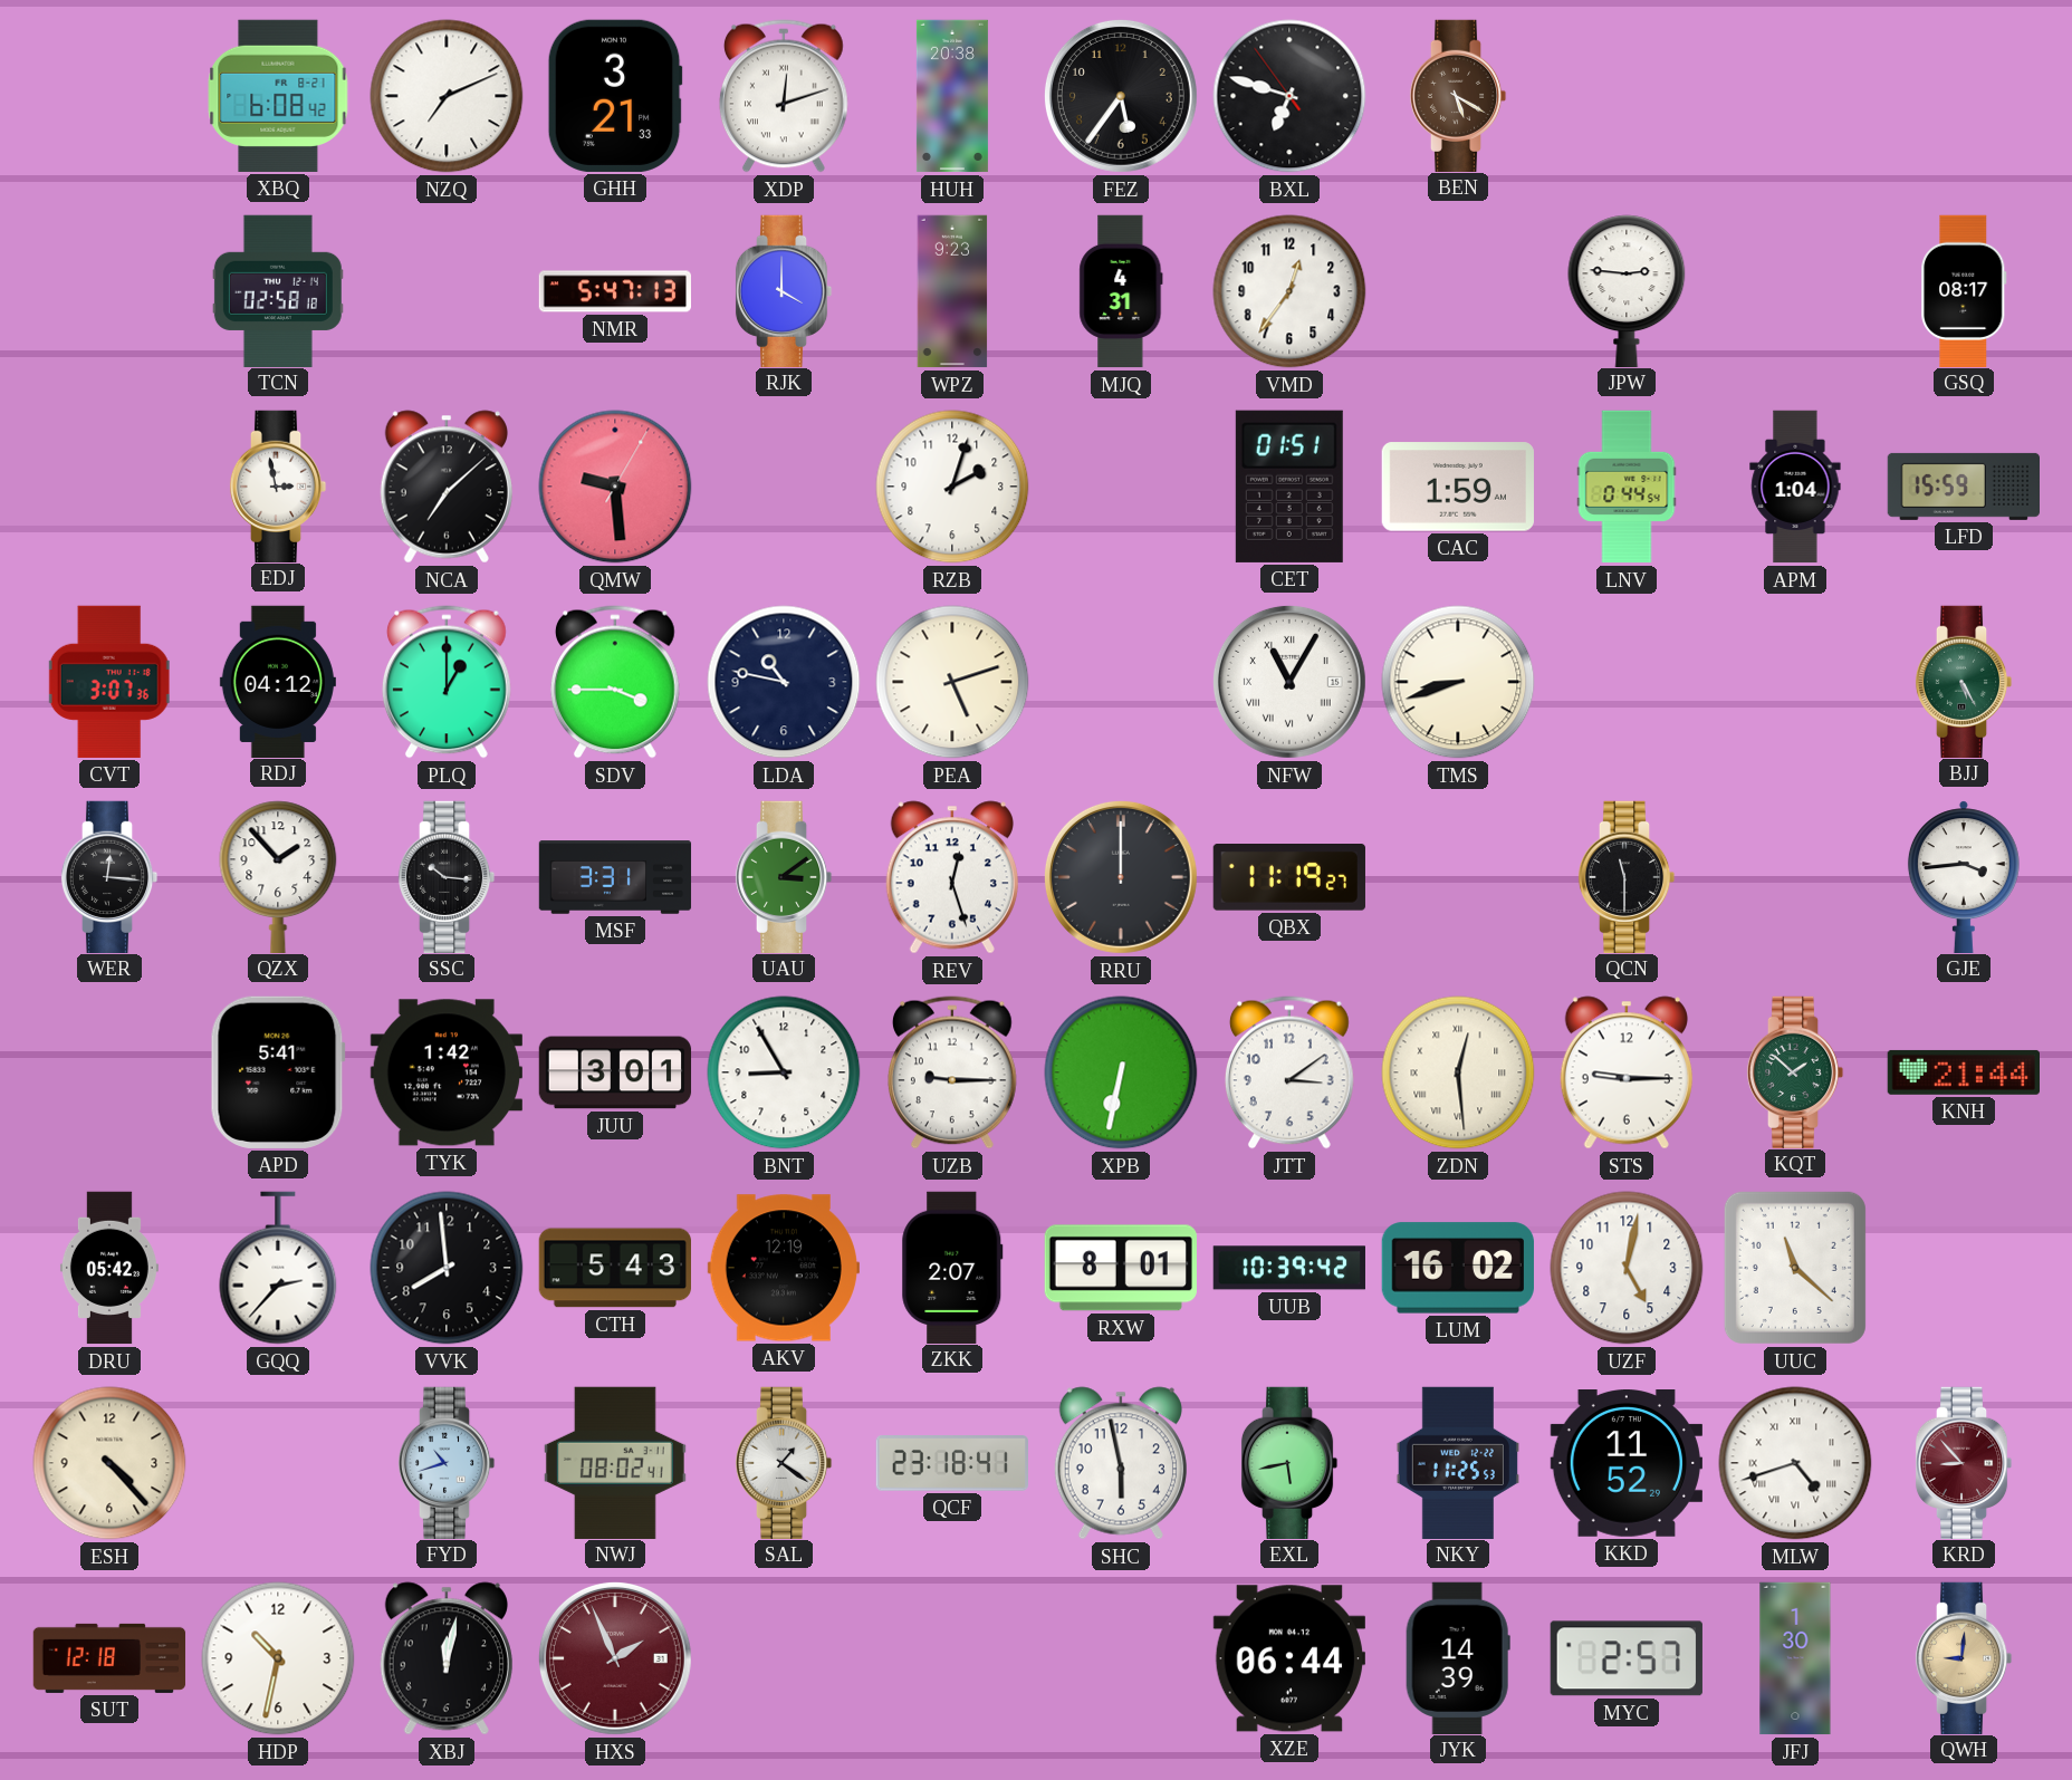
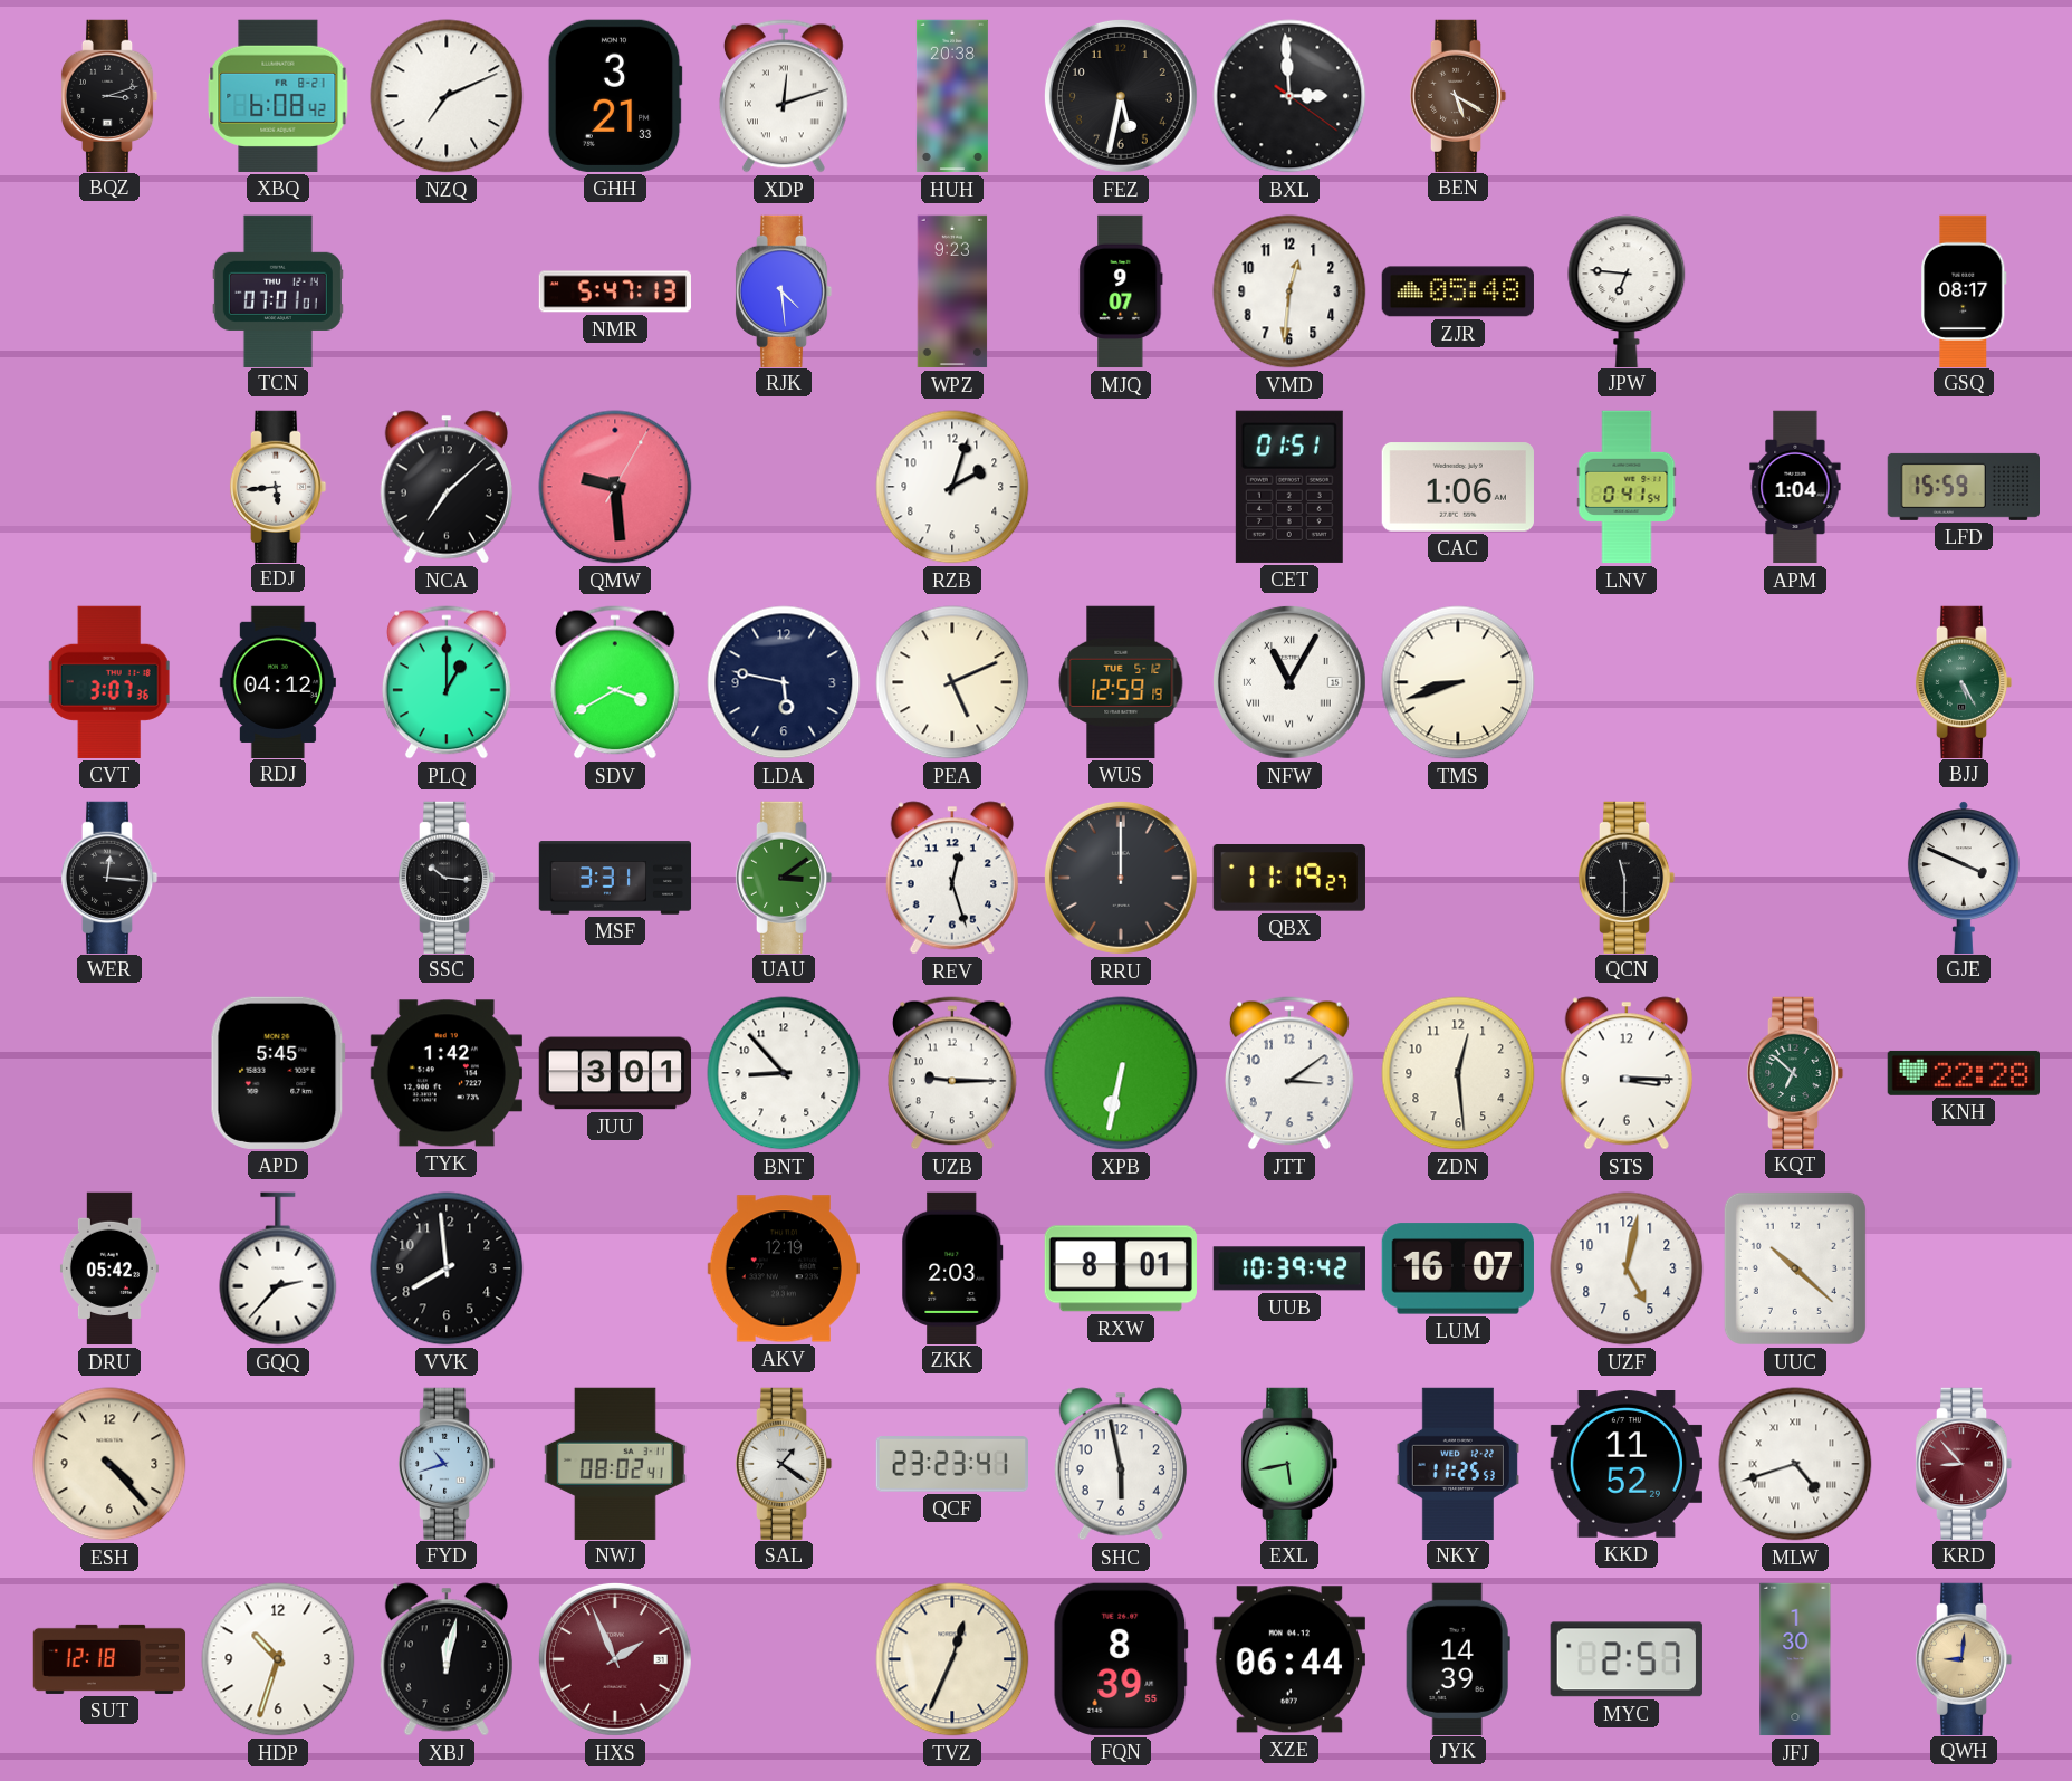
BQZ: none -> 3:12
FEZ: 5:36 -> 5:32
BXL: 6:47 -> 2:59
TCN: 02:58 -> 07:01
RJK: 4:00 -> 4:29
MJQ: 4:31 -> 9:07
VMD: 12:36 -> 12:31
ZJR: none -> 05:48
JPW: 2:46 -> 6:46
EDJ: 2:58 -> 5:44
CAC: 1:59 -> 1:06
LNV: 0:44 -> 0:41
SDV: 3:45 -> 3:40
LDA: 10:47 -> 5:47
PEA: 5:12 -> 5:11
WUS: none -> 12:59
QZX: 1:53 -> none
GJE: 3:44 -> 3:49
APD: 5:41 -> 5:45
BNT: 8:55 -> 8:53
ZDN numerals: Roman -> Arabic
STS: 9:15 -> 3:15
KQT: 1:52 -> 6:52
KNH: 21:44 -> 22:28
CTH: 5:43 -> none
ZKK: 2:07 -> 2:03
LUM: 16:02 -> 16:07
UUC: 11:22 -> 10:22
QCF: 23:18 -> 23:23
HDP: 10:32 -> 10:33
TVZ: none -> 12:34
FQN: none -> 8:39
